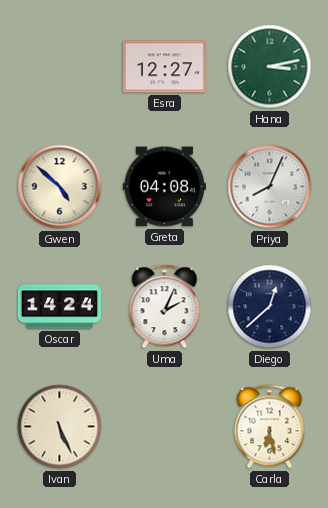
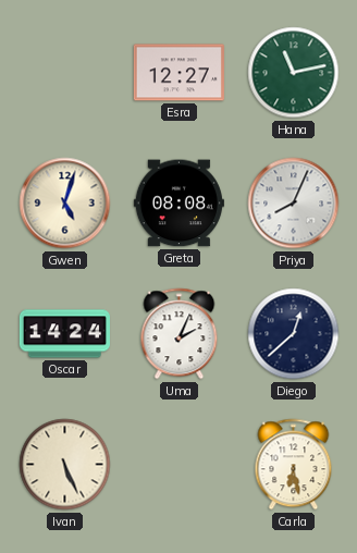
Hana: 3:13 -> 11:13
Gwen: 4:52 -> 5:03
Greta: 04:08 -> 08:08
